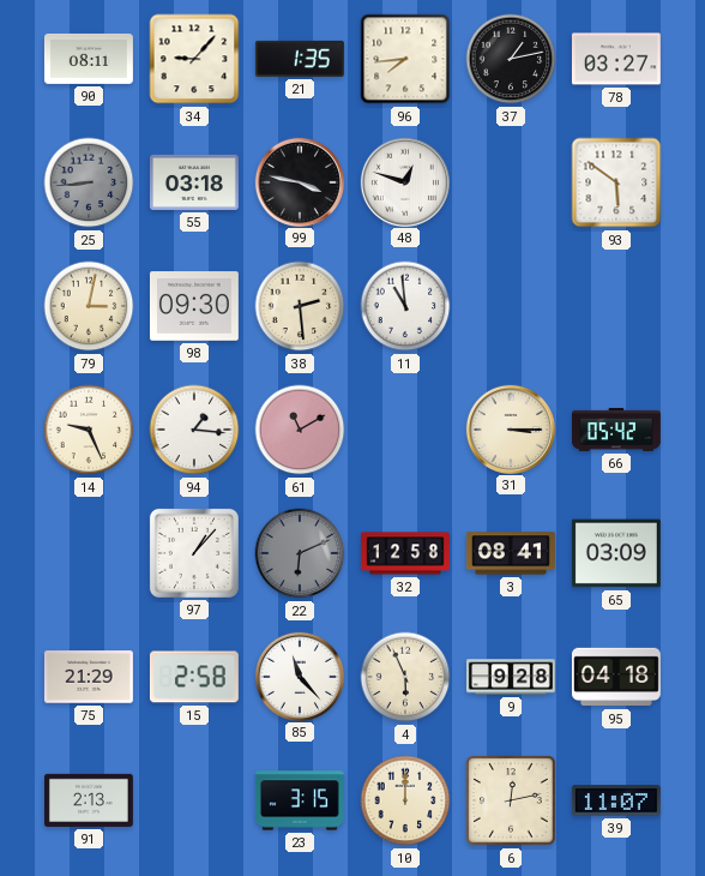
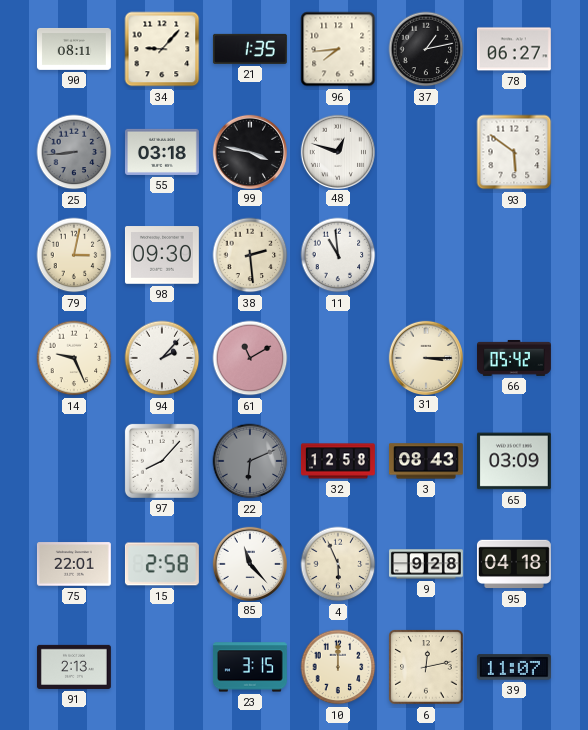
78: 03:27 -> 06:27
94: 1:16 -> 2:07
97: 1:07 -> 8:07
3: 08:41 -> 08:43
75: 21:29 -> 22:01
